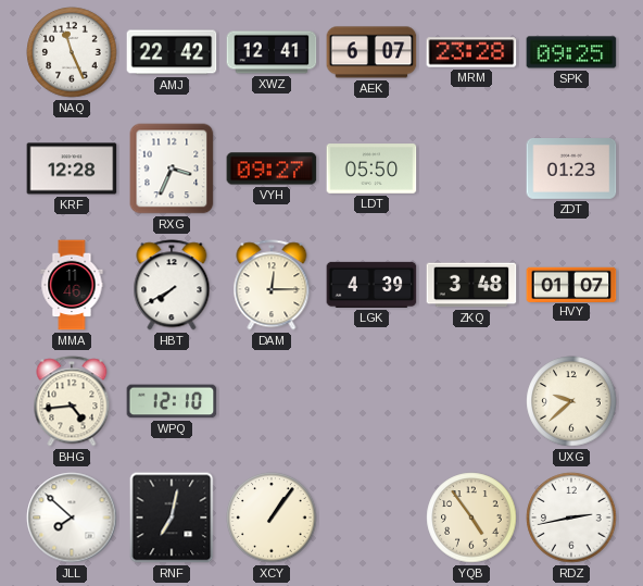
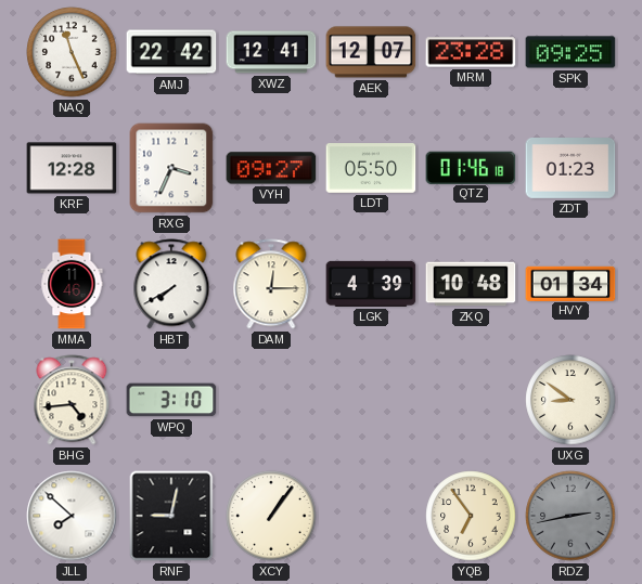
AEK: 6:07 -> 12:07
QTZ: none -> 01:46
ZKQ: 3:48 -> 10:48
HVY: 01:07 -> 01:34
WPQ: 12:10 -> 3:10
UXG: 9:38 -> 8:51
RNF: 7:02 -> 9:02
YQB: 4:54 -> 6:54
RDZ dial: white -> grey
